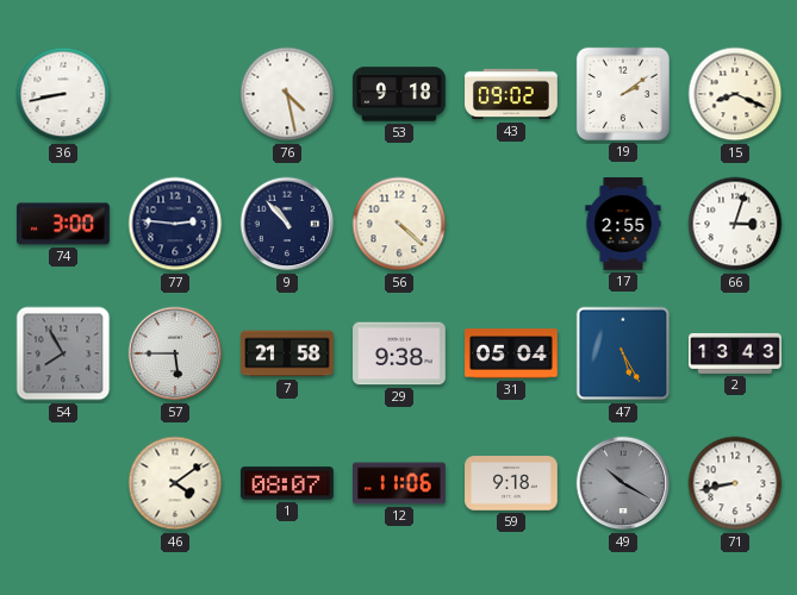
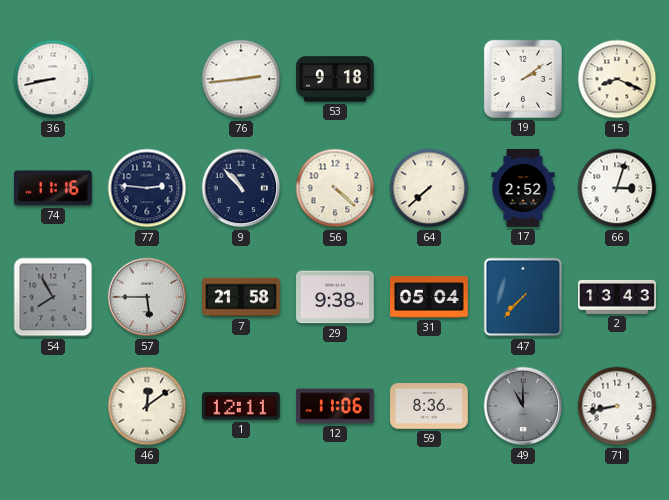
76: 4:28 -> 2:44
43: 09:02 -> none
74: 3:00 -> 11:16
64: none -> 7:38
17: 2:55 -> 2:52
47: 5:25 -> 7:37
46: 4:09 -> 12:09
1: 08:07 -> 12:11
59: 9:18 -> 8:36
49: 10:20 -> 11:00
